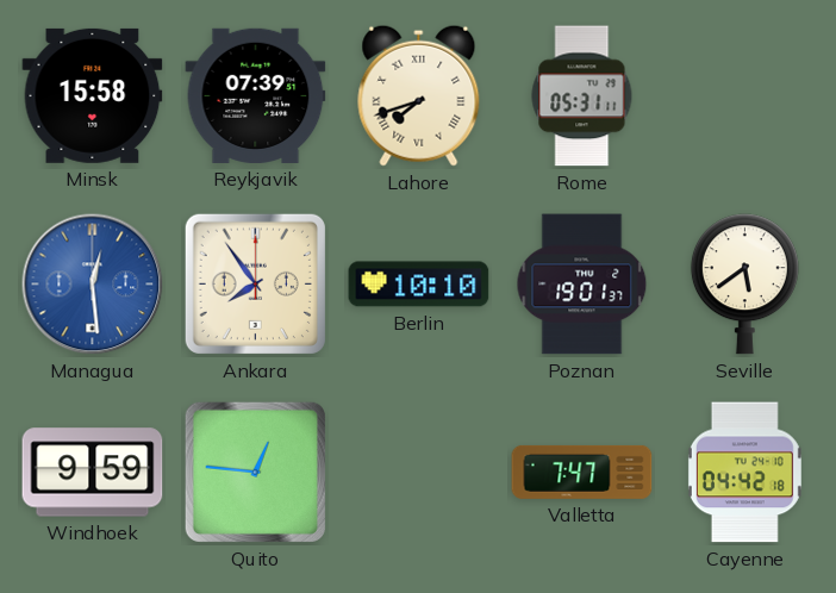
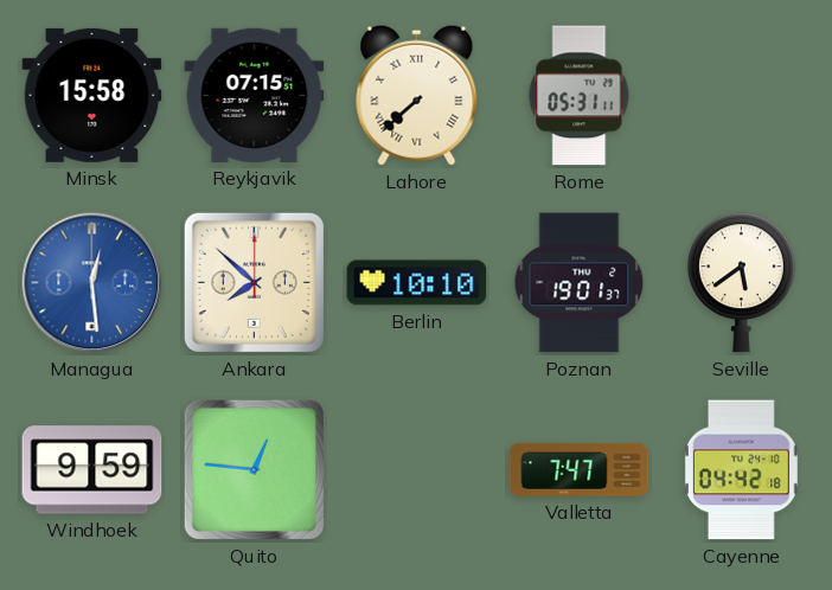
Reykjavik: 07:39 -> 07:15
Lahore: 7:42 -> 7:38
Ankara: 7:54 -> 7:52
